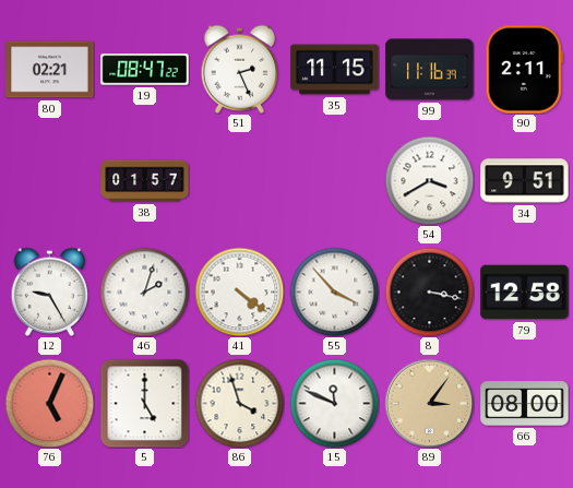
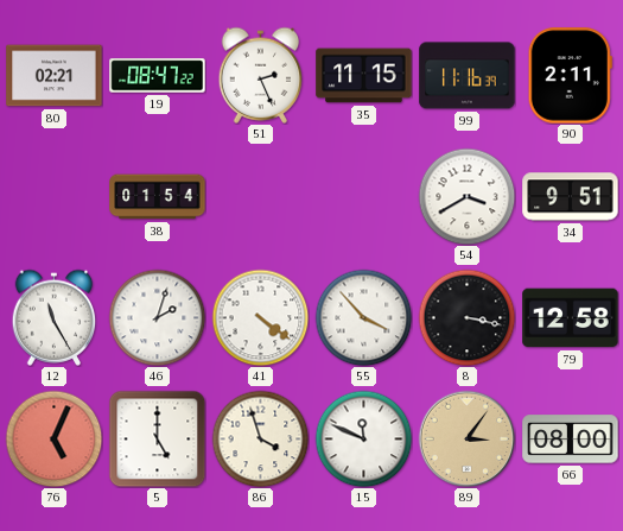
38: 01:57 -> 01:54
12: 9:25 -> 11:25
